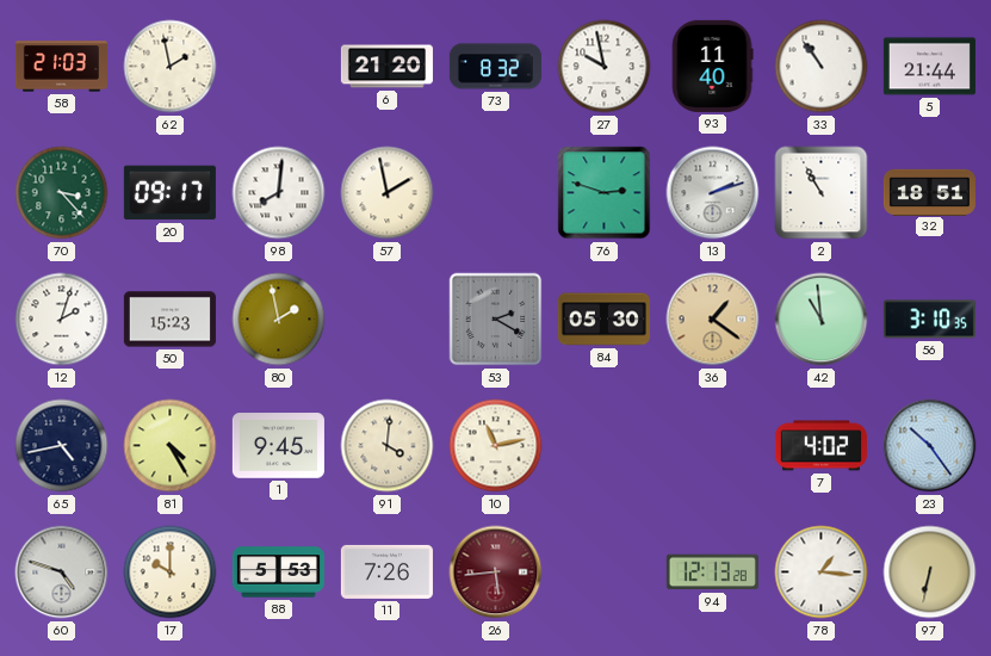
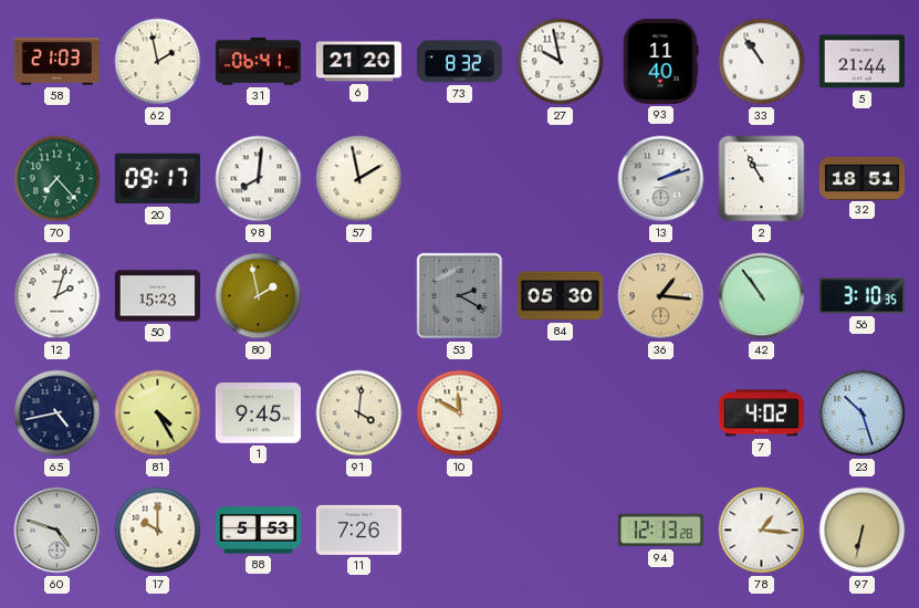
31: none -> 06:41
70: 3:23 -> 7:23
76: 2:48 -> none
36: 1:21 -> 1:16
42: 10:59 -> 10:54
10: 11:13 -> 11:50
23: 10:24 -> 10:27
26: 5:44 -> none
